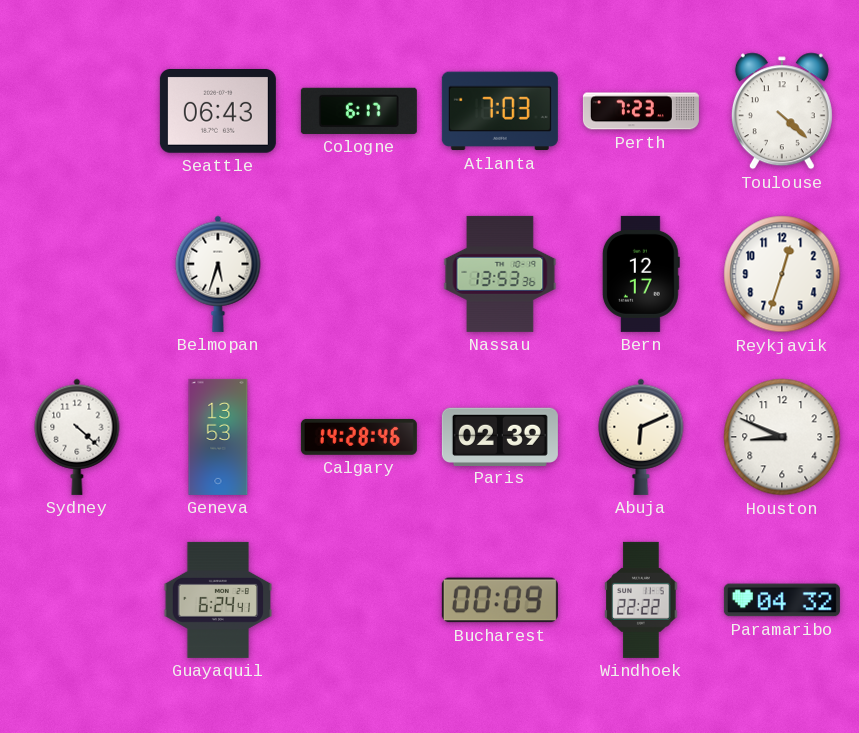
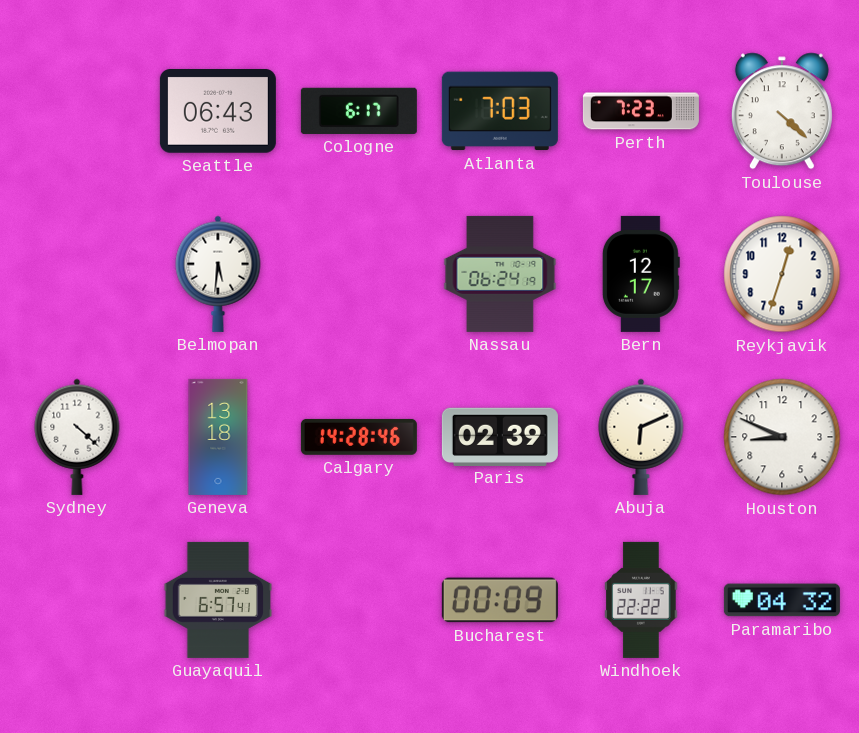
Belmopan: 5:33 -> 5:31
Nassau: 13:53 -> 06:24
Geneva: 13:53 -> 13:18
Guayaquil: 6:24 -> 6:57
